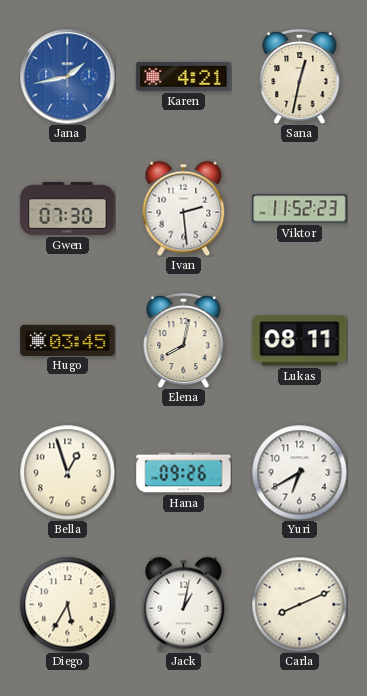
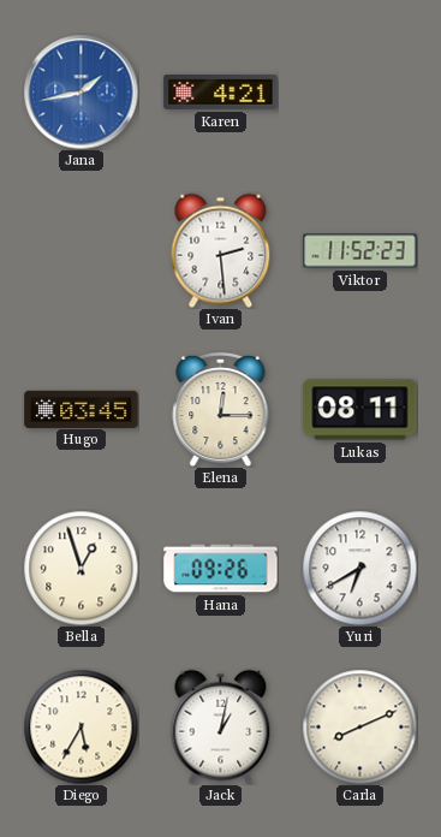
Sana: 12:32 -> none
Gwen: 07:30 -> none
Elena: 8:02 -> 12:15
